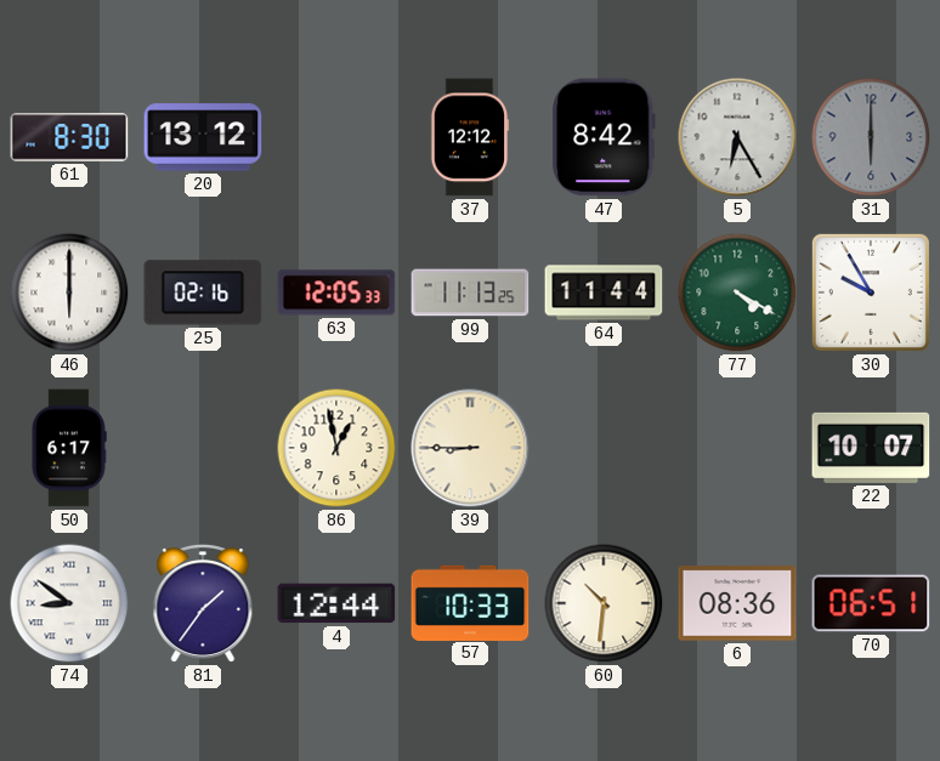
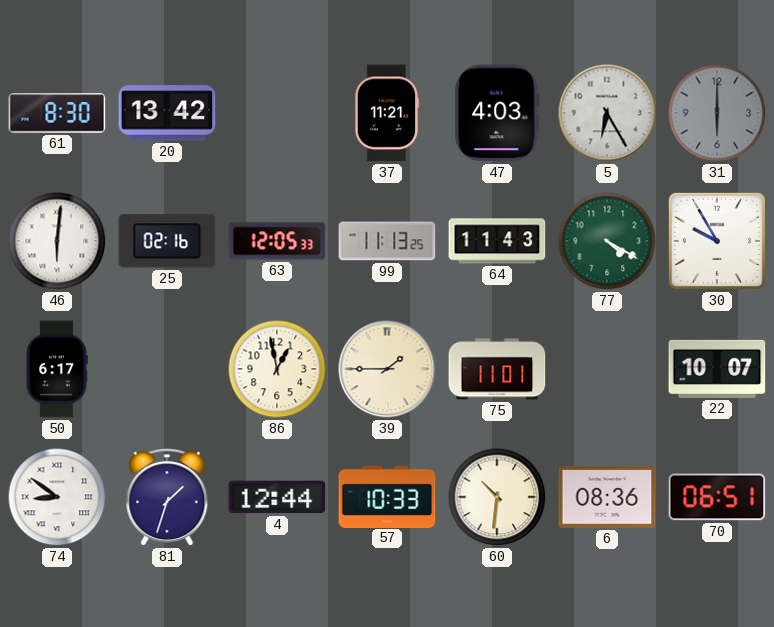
20: 13:12 -> 13:42
37: 12:12 -> 11:21
47: 8:42 -> 4:03
46: 6:00 -> 6:01
64: 11:44 -> 11:43
39: 8:45 -> 1:45
75: none -> 11:01
81: 1:36 -> 1:33
